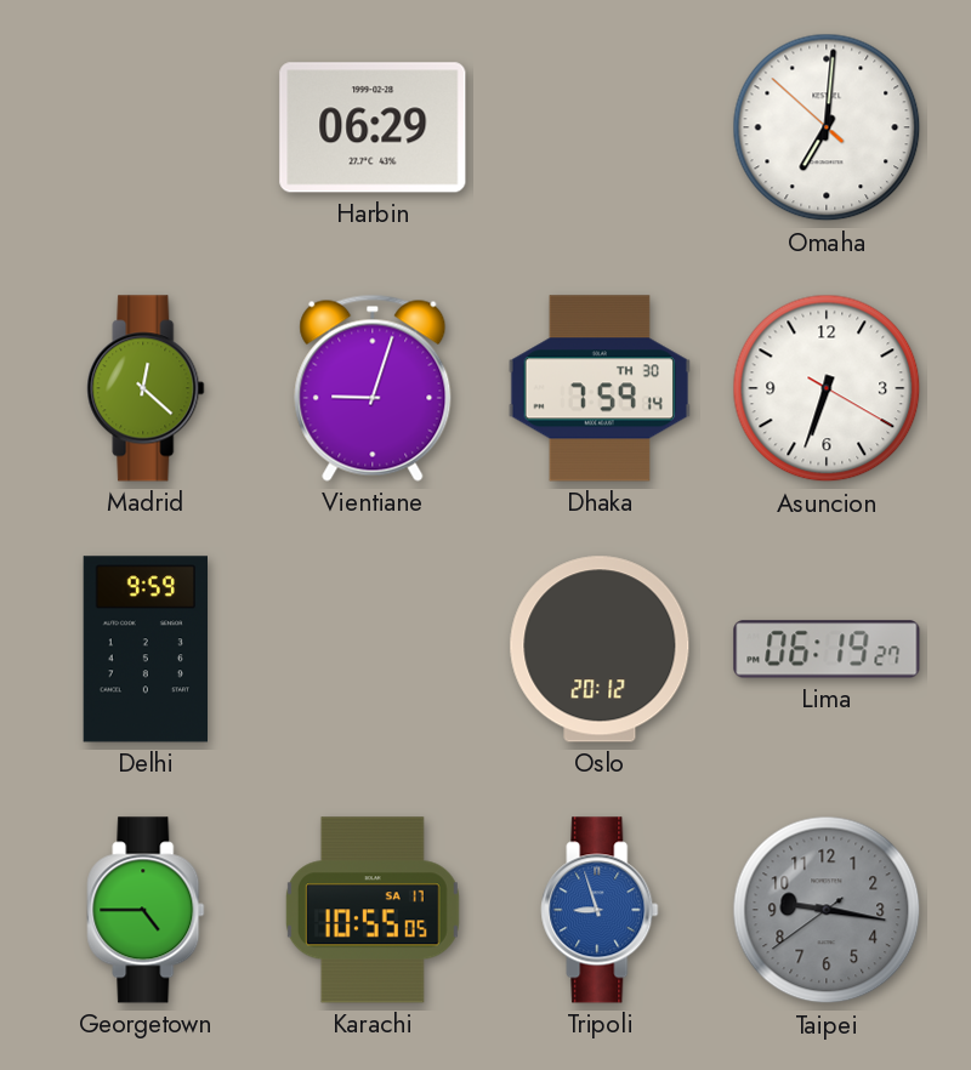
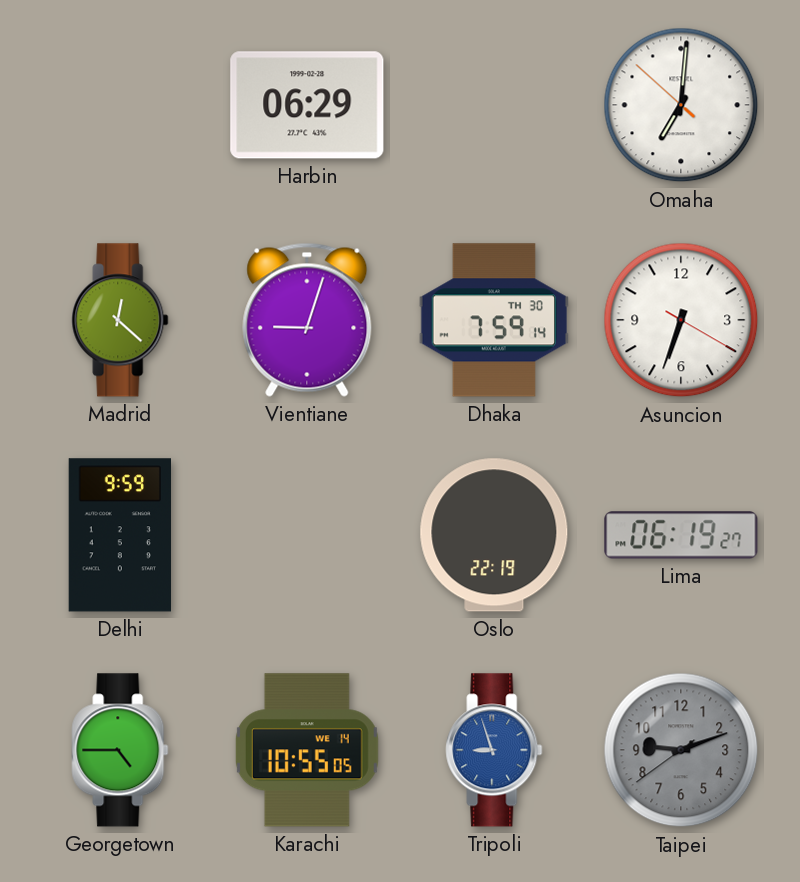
Oslo: 20:12 -> 22:19
Karachi date: SA 17 -> WE 14
Taipei: 9:16 -> 9:11
